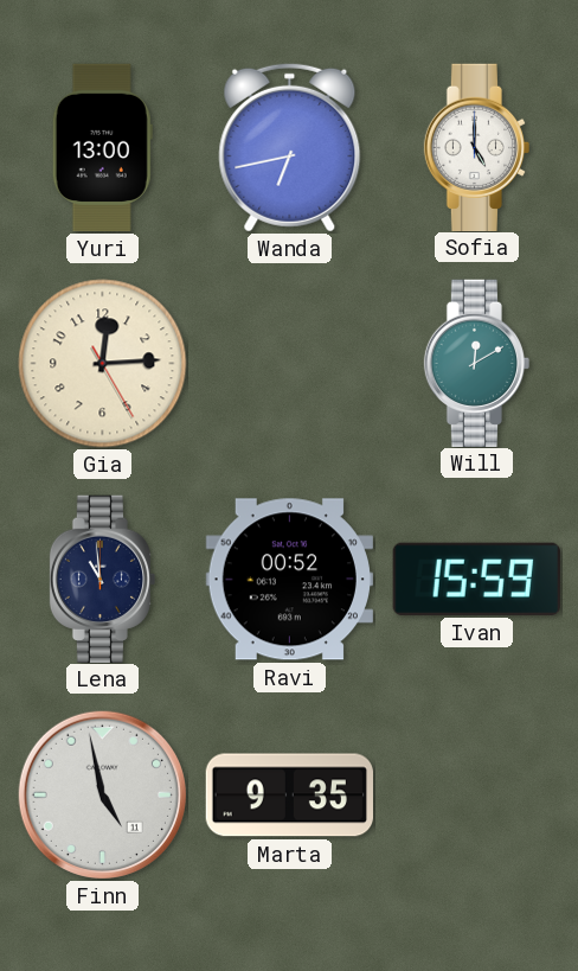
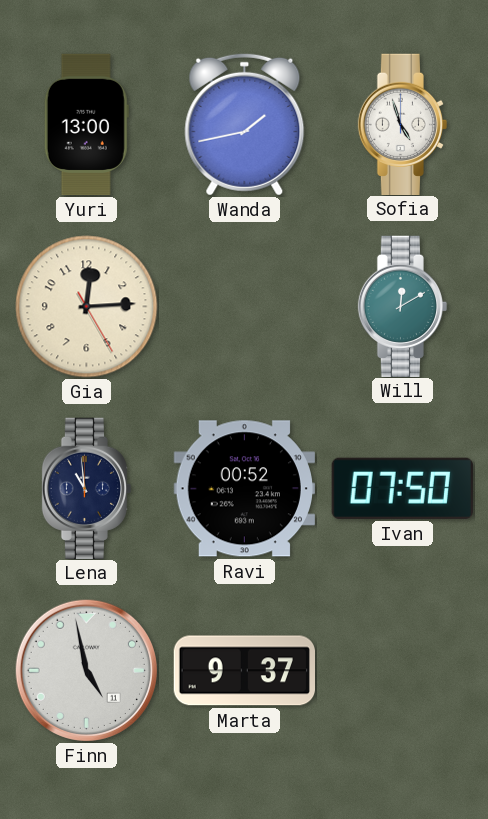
Wanda: 6:43 -> 1:43
Sofia: 5:00 -> 4:57
Ivan: 15:59 -> 07:50
Marta: 9:35 -> 9:37
